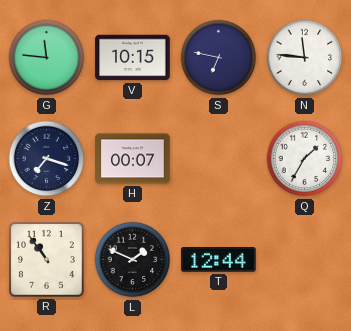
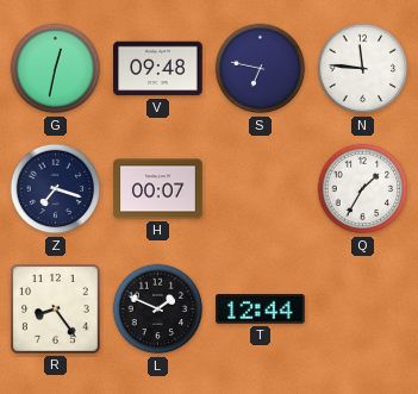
G: 11:46 -> 12:32
V: 10:15 -> 09:48
R: 10:54 -> 8:24
